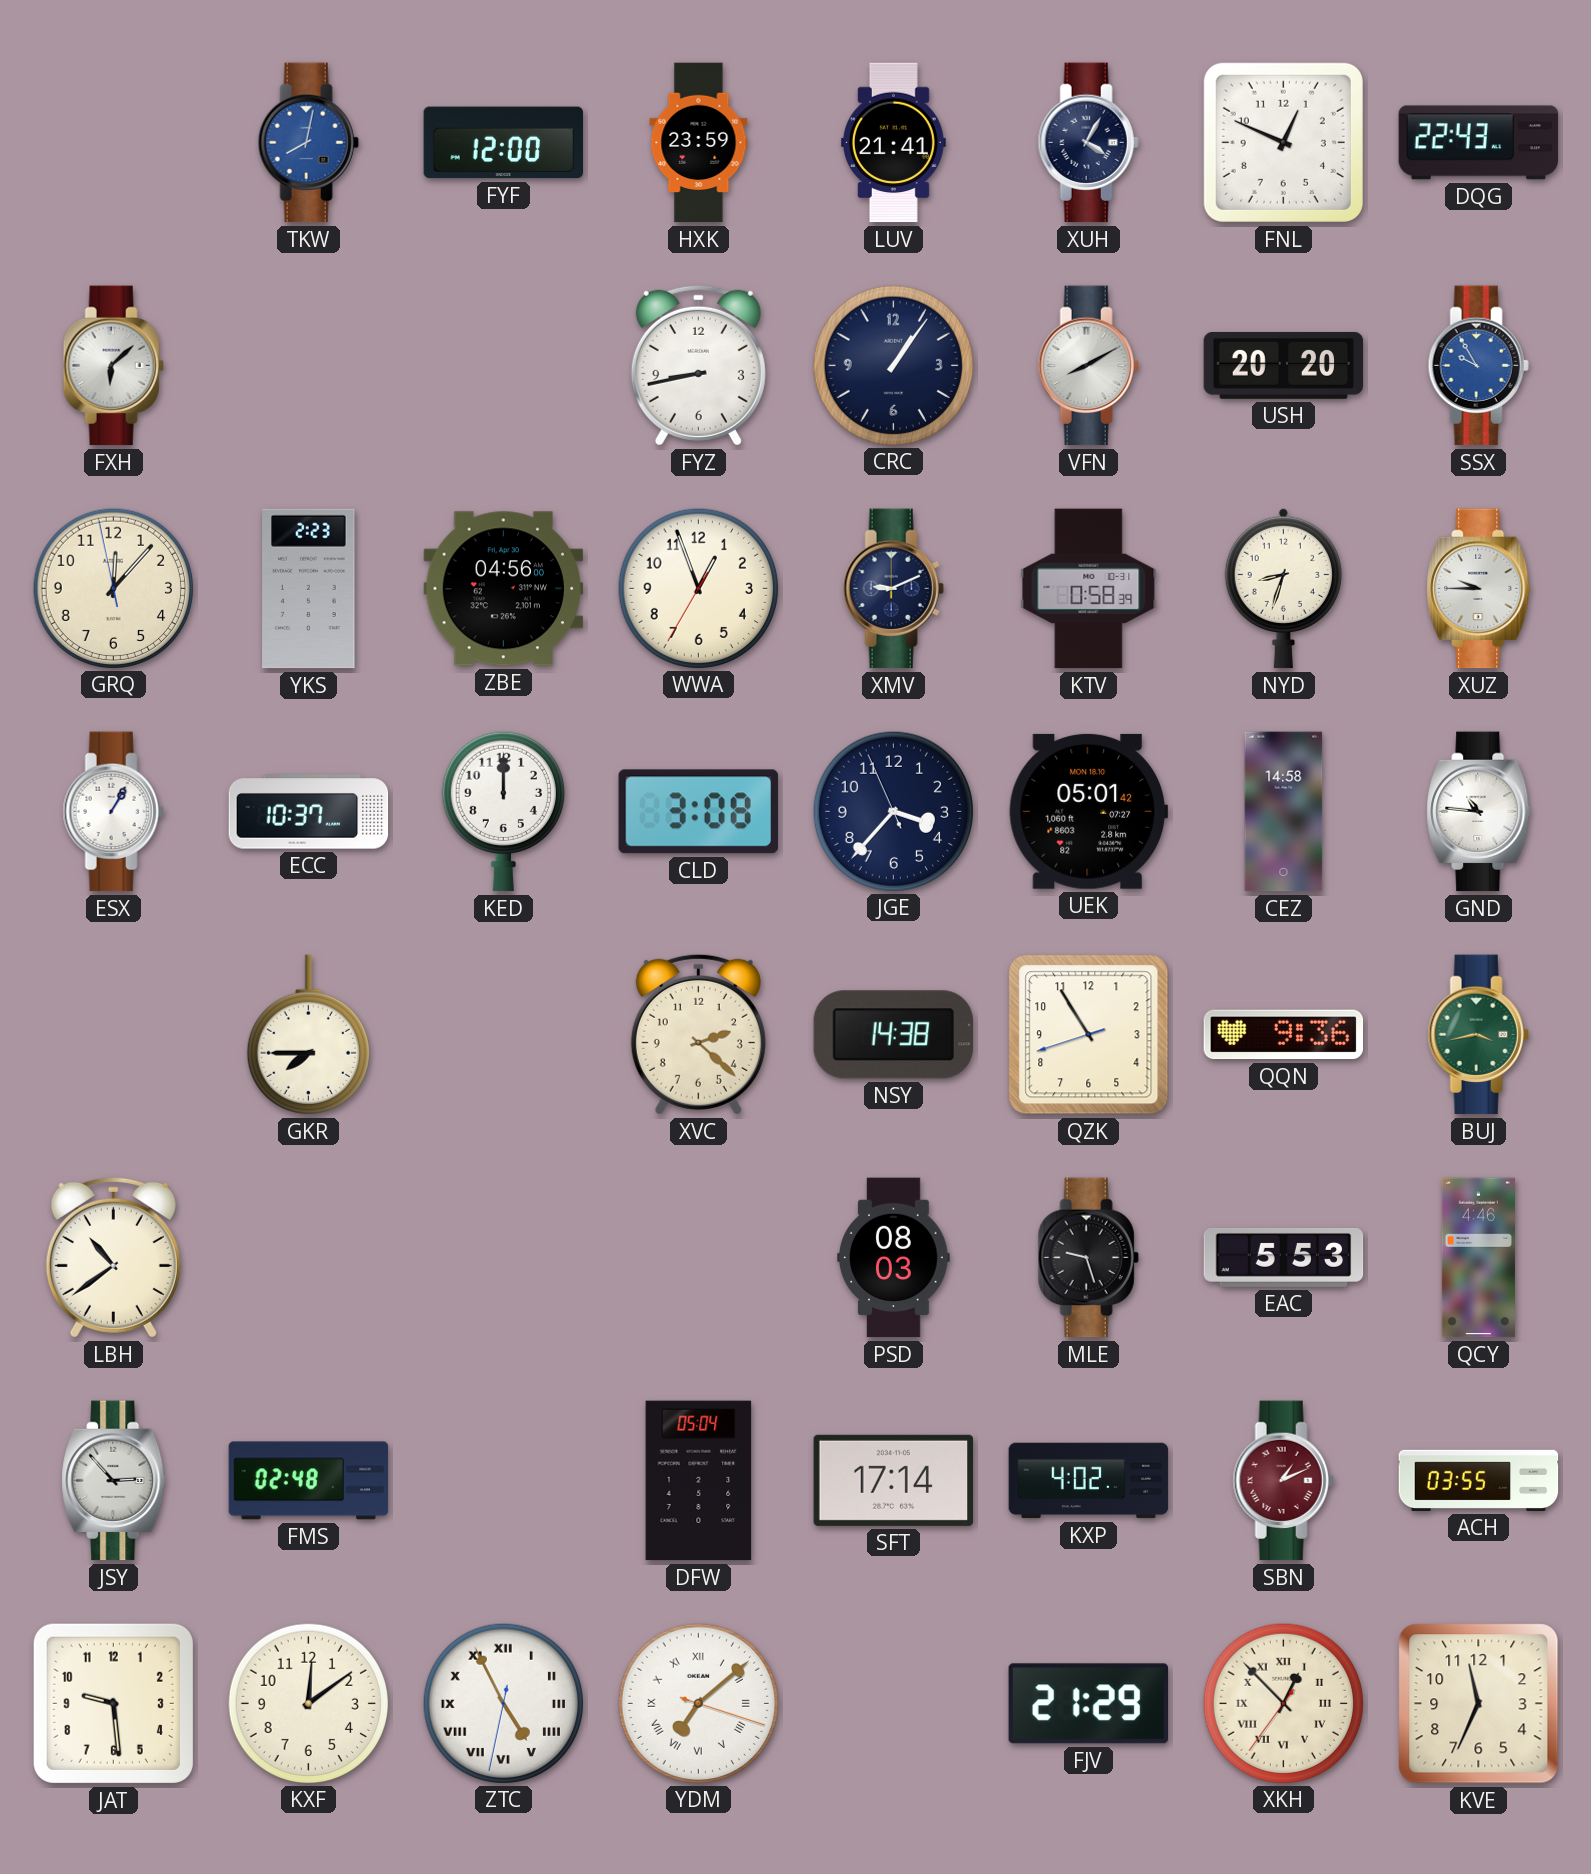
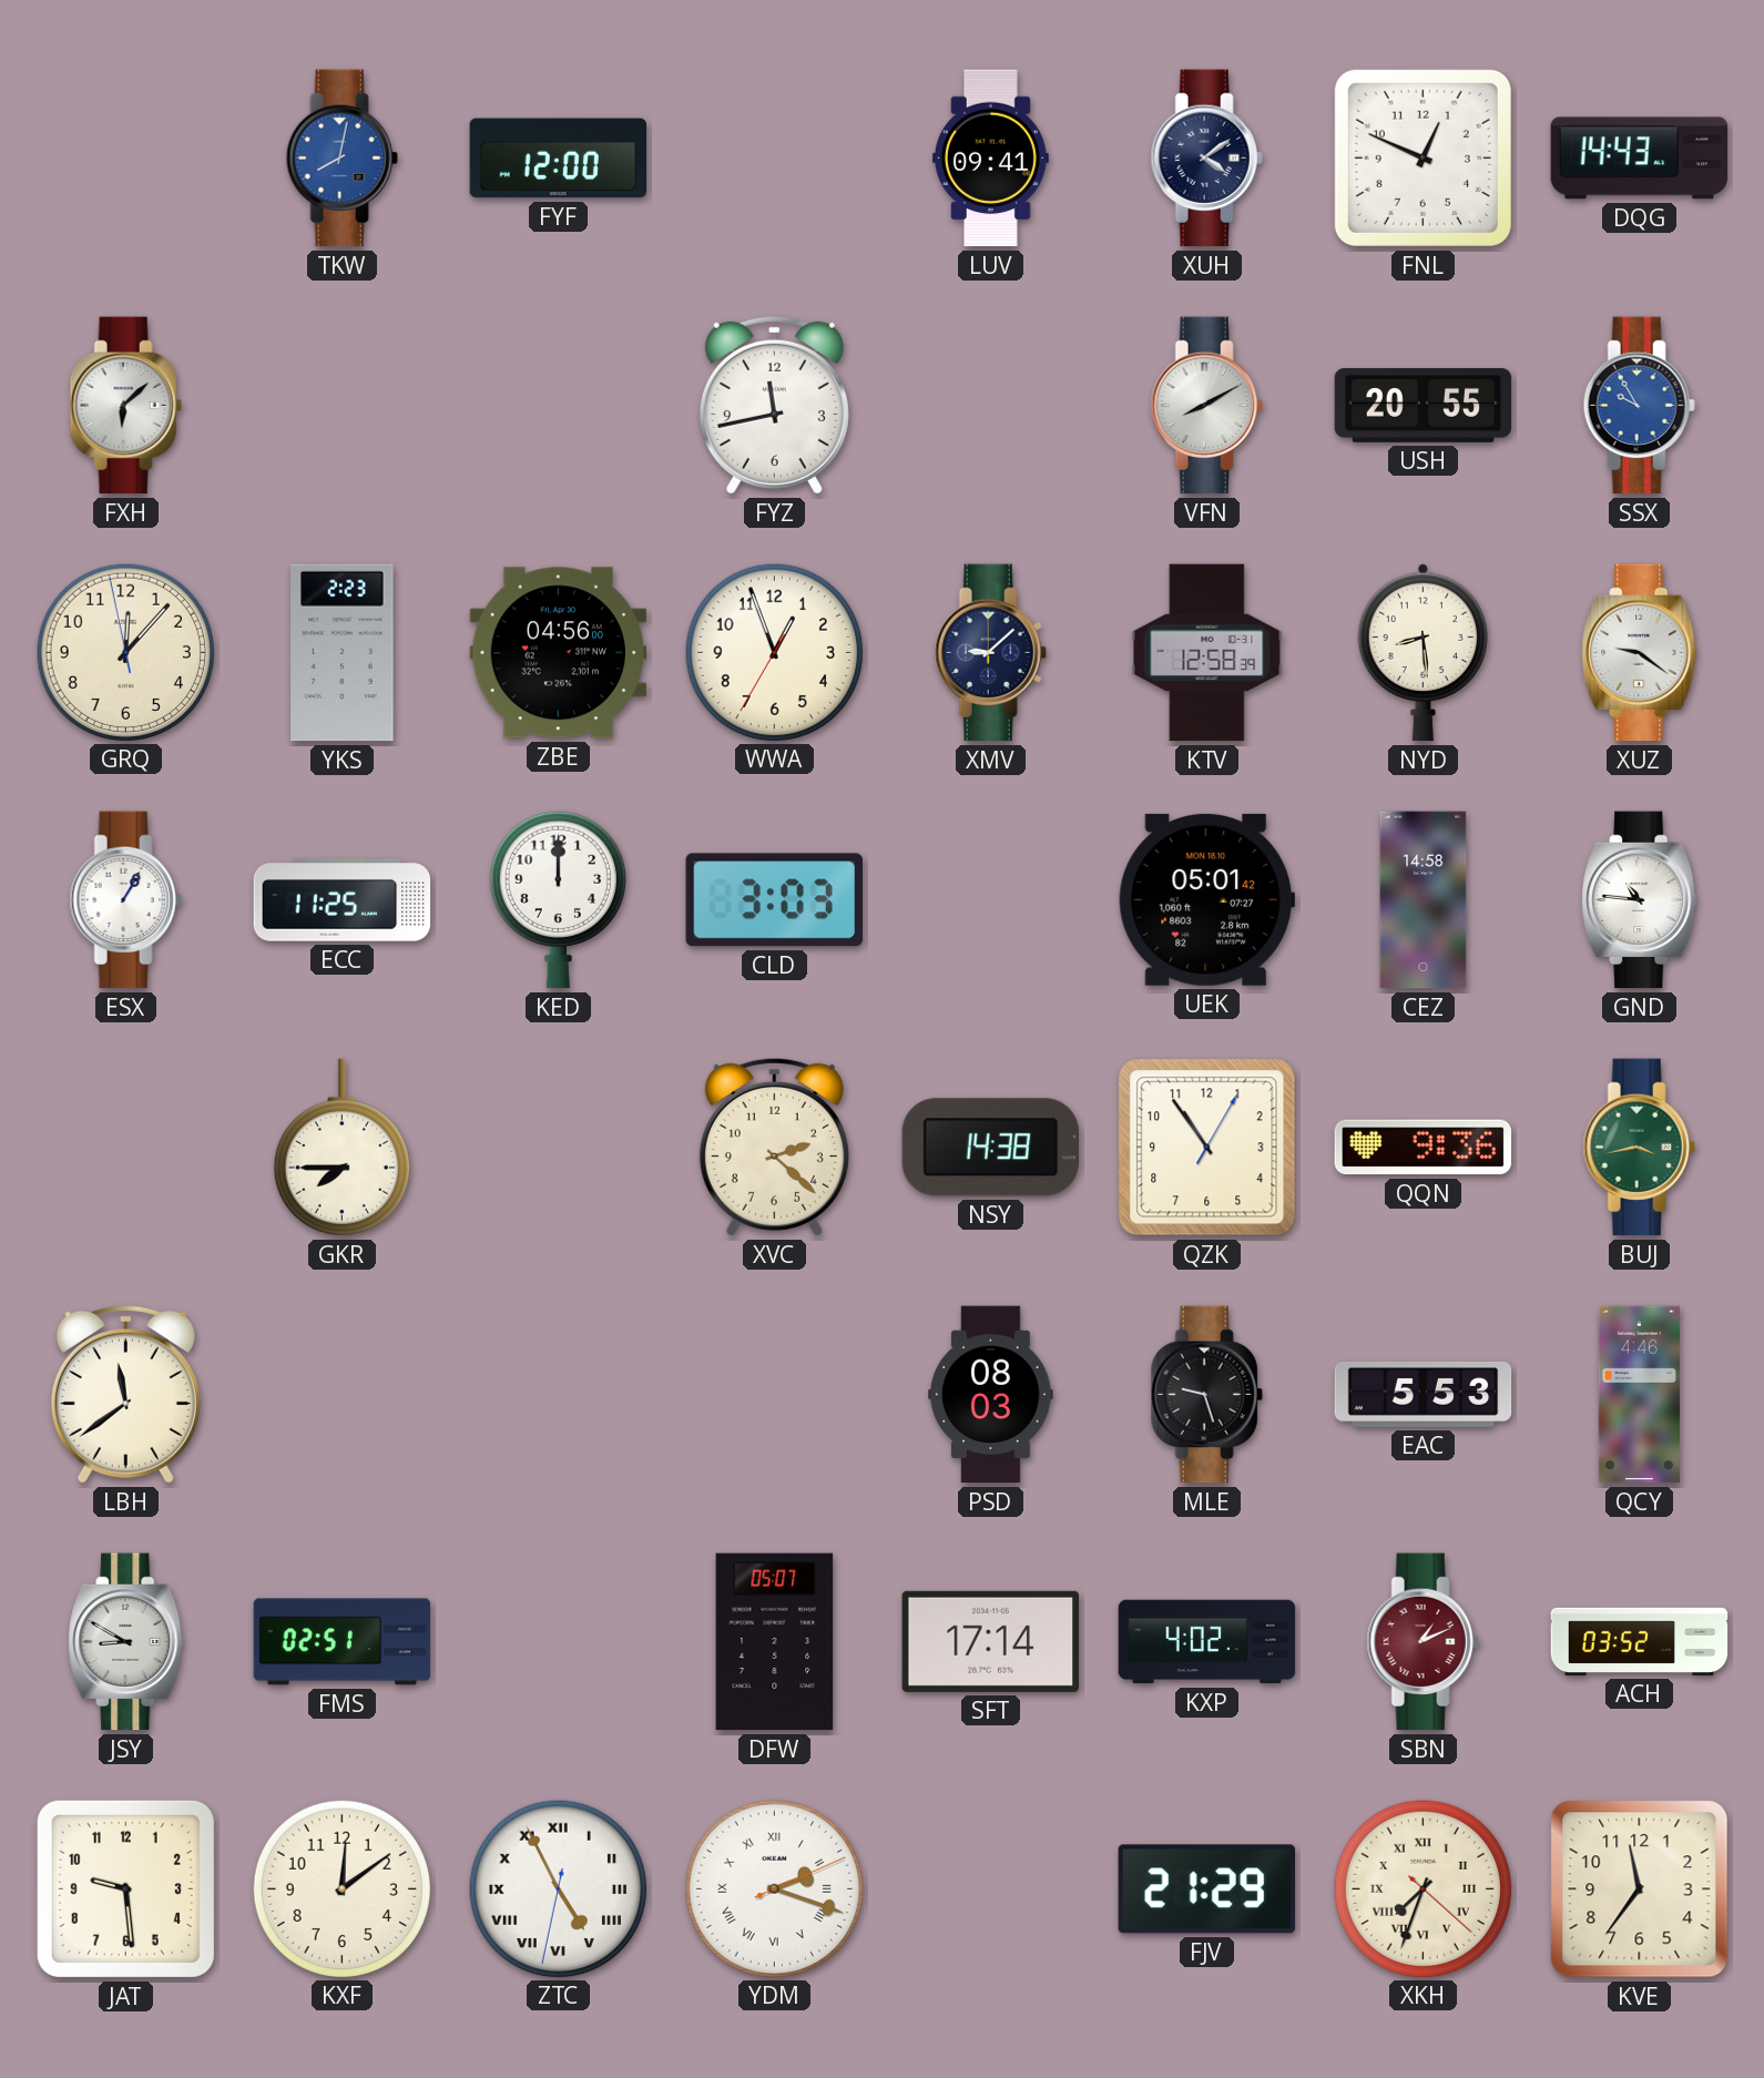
HXK: 23:59 -> none
LUV: 21:41 -> 09:41
XUH: 4:05 -> 4:09
DQG: 22:43 -> 14:43
FYZ: 8:43 -> 11:43
CRC: 1:06 -> none
USH: 20:20 -> 20:55
XMV: 9:11 -> 9:08
KTV: 0:58 -> 12:58
NYD: 8:33 -> 8:29
XUZ: 9:45 -> 9:21
ECC: 10:37 -> 11:25
CLD: 3:08 -> 3:03
JGE: 3:36 -> none
QZK: 10:54:42 -> 10:54:05
LBH: 10:39 -> 11:39
JSY: 2:53 -> 8:50
FMS: 02:48 -> 02:51
DFW: 05:04 -> 05:07
ACH: 03:55 -> 03:52
YDM: 7:08 -> 2:18
XKH: 12:52 -> 7:33
KVE: 11:34 -> 11:36
